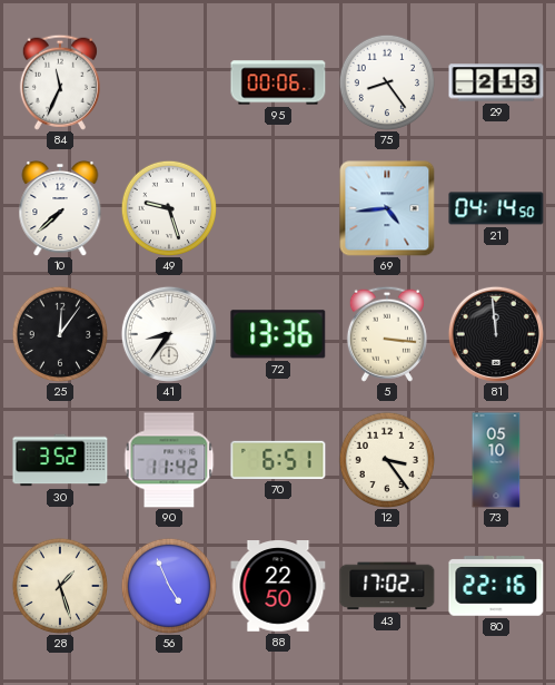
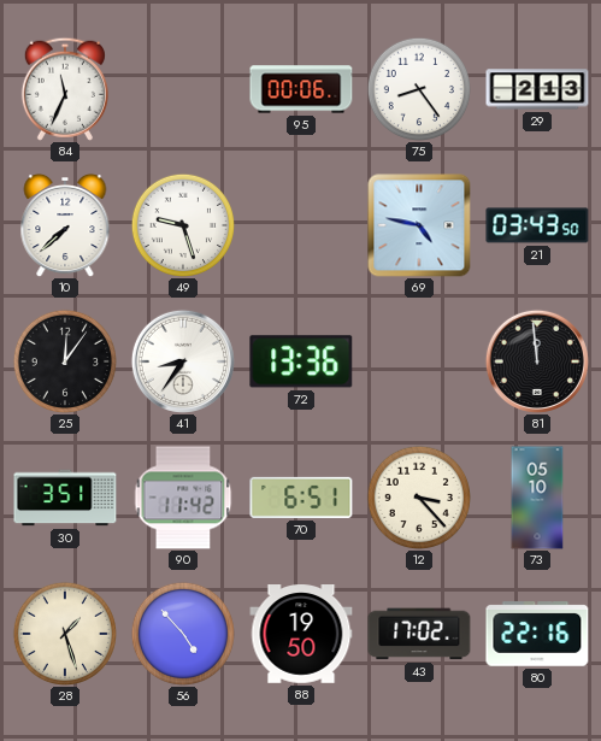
69: 4:44 -> 4:47
21: 04:14 -> 03:43
5: 3:16 -> none
30: 3:52 -> 3:51
12: 3:24 -> 3:23
56: 4:56 -> 4:53
88: 22:50 -> 19:50
